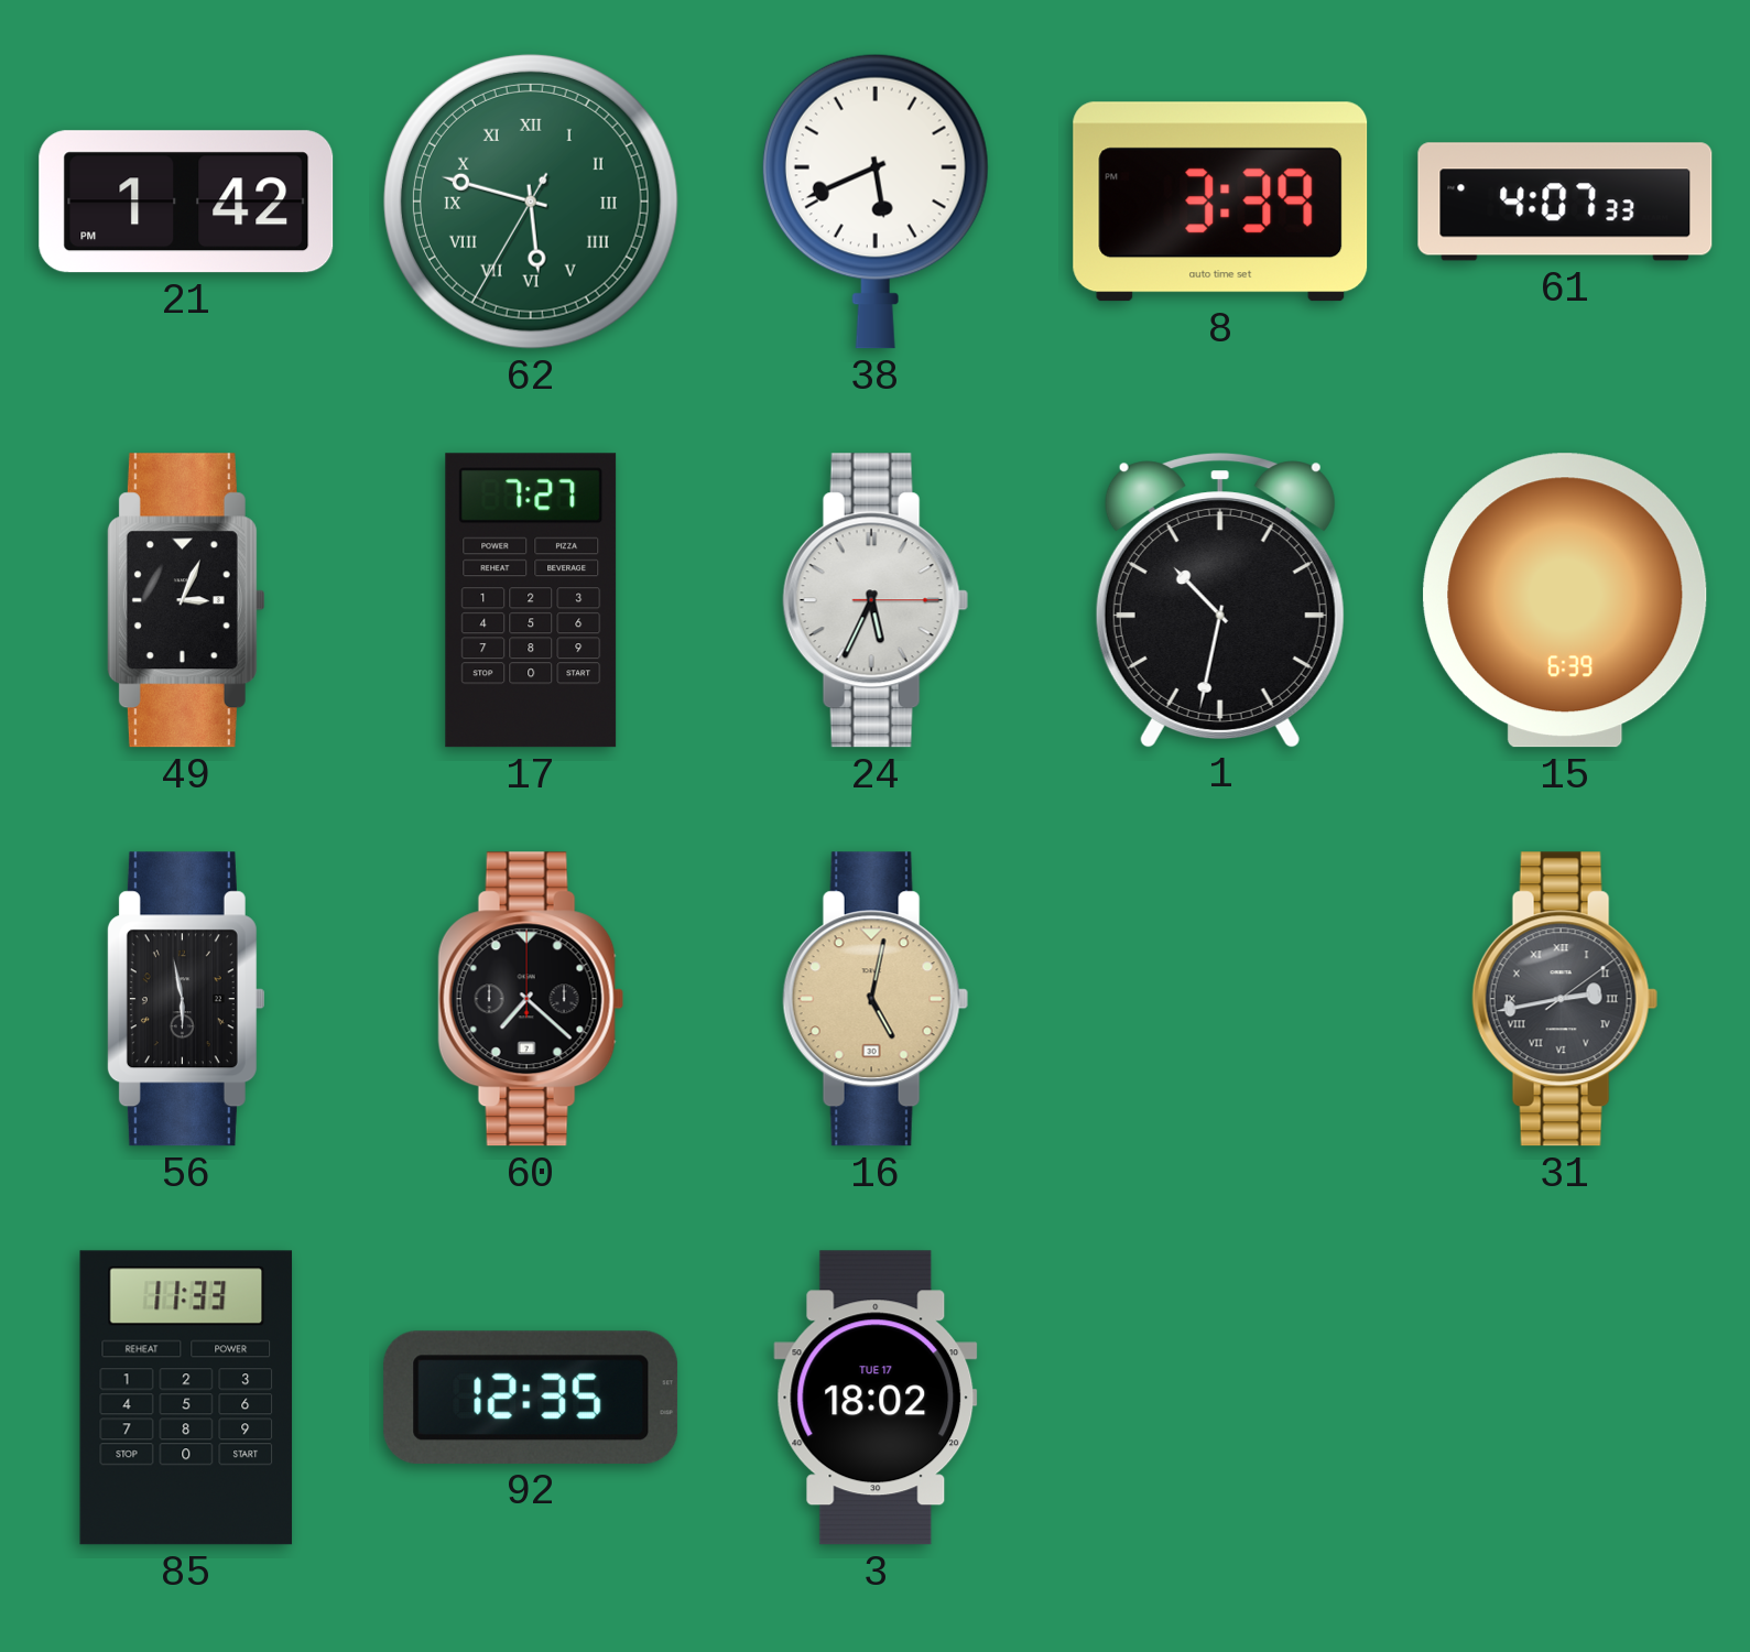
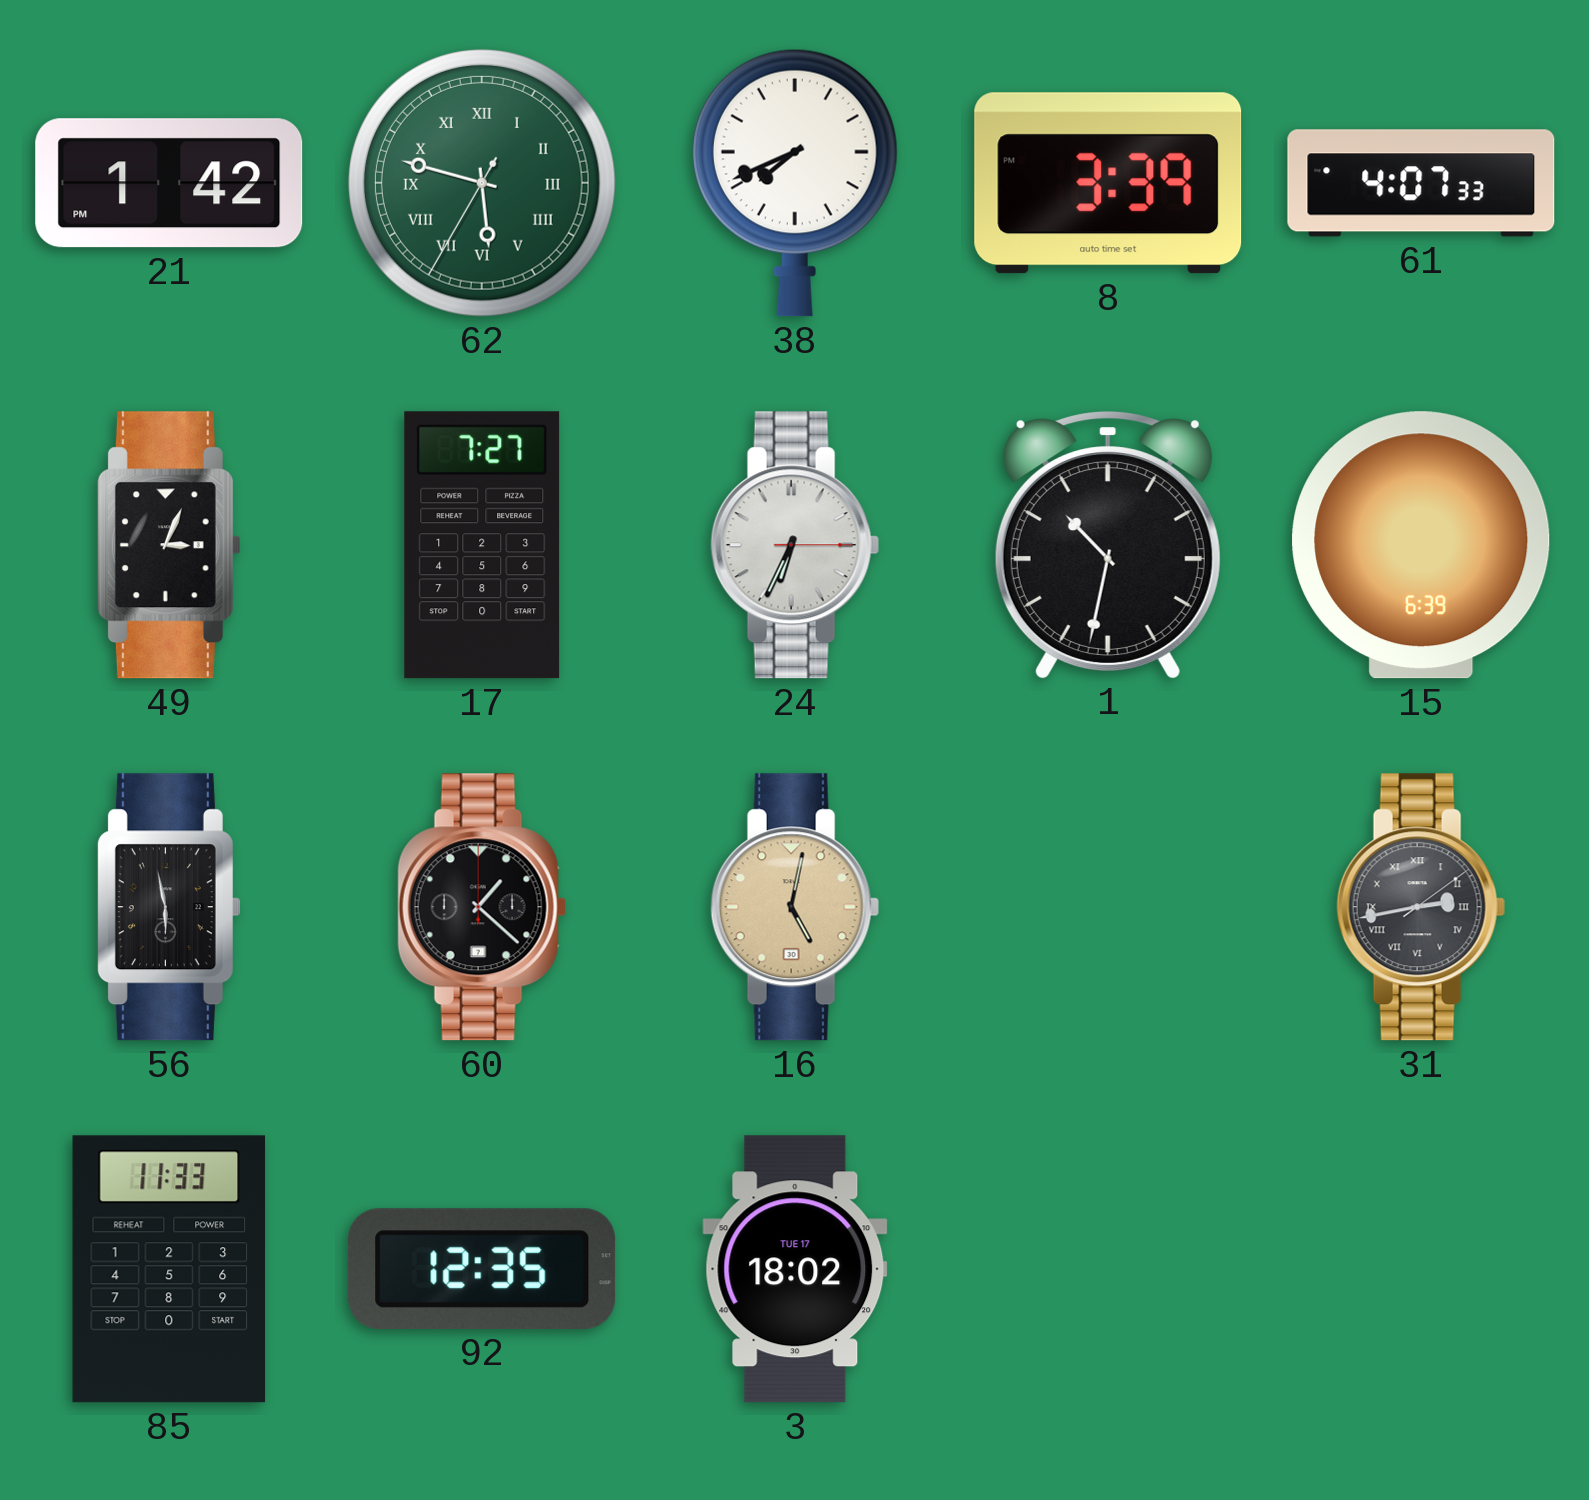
38: 5:41 -> 7:41
24: 5:34 -> 6:34
60: 7:22 -> 1:22
